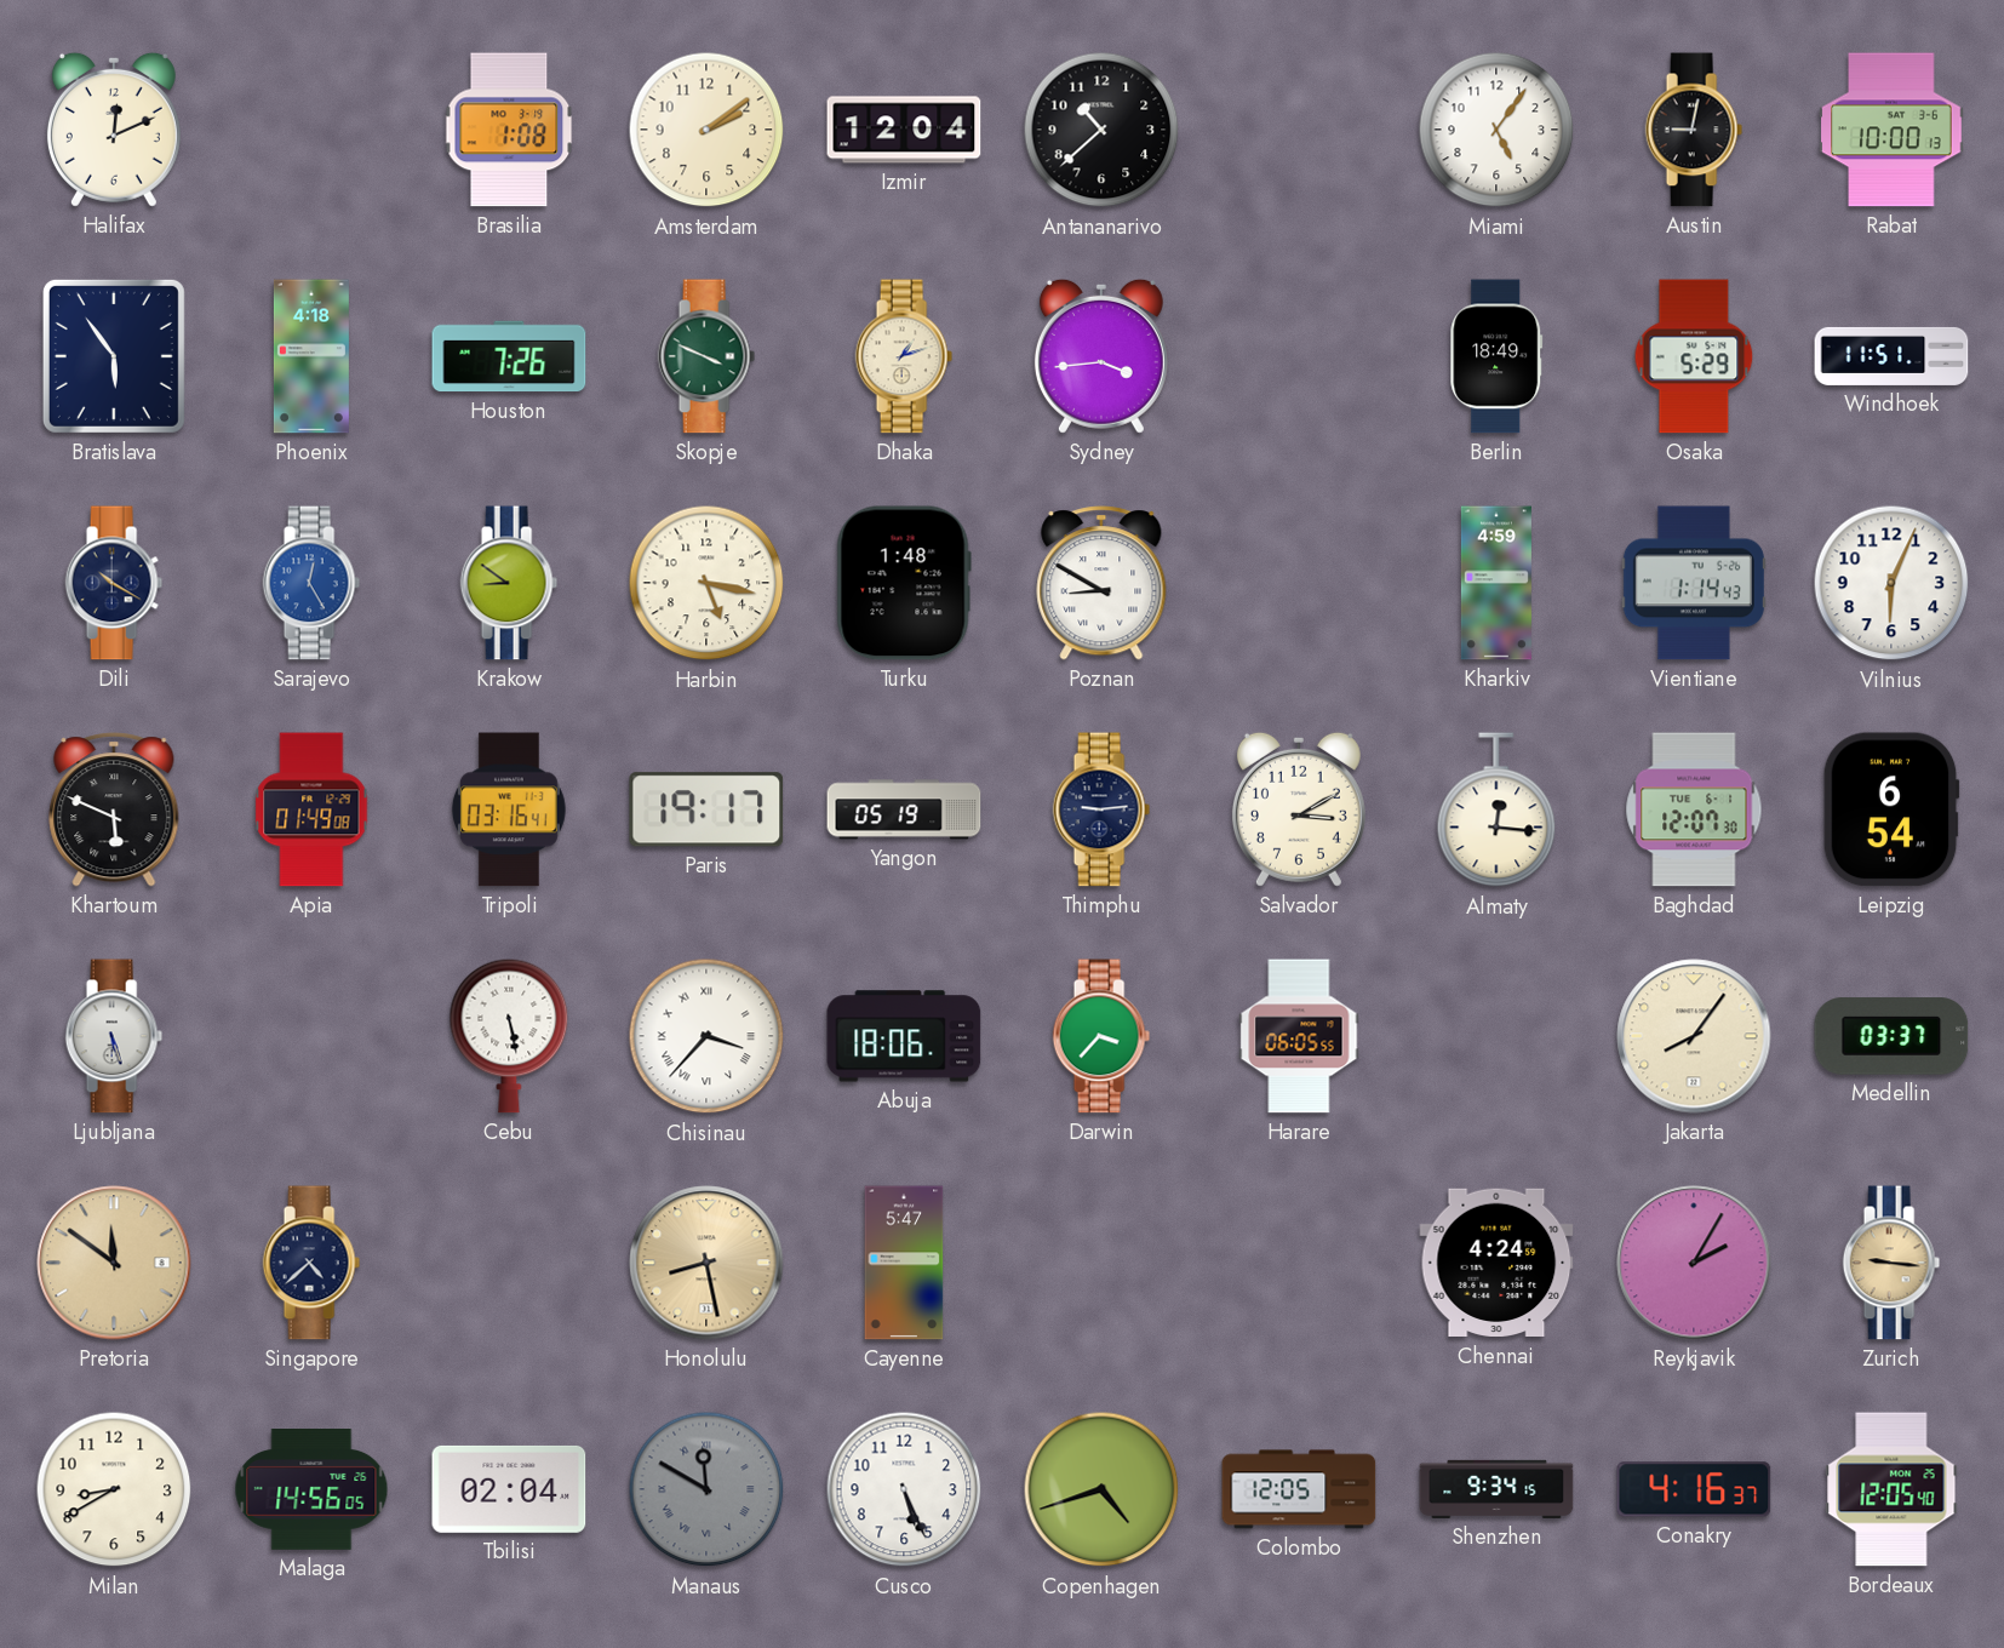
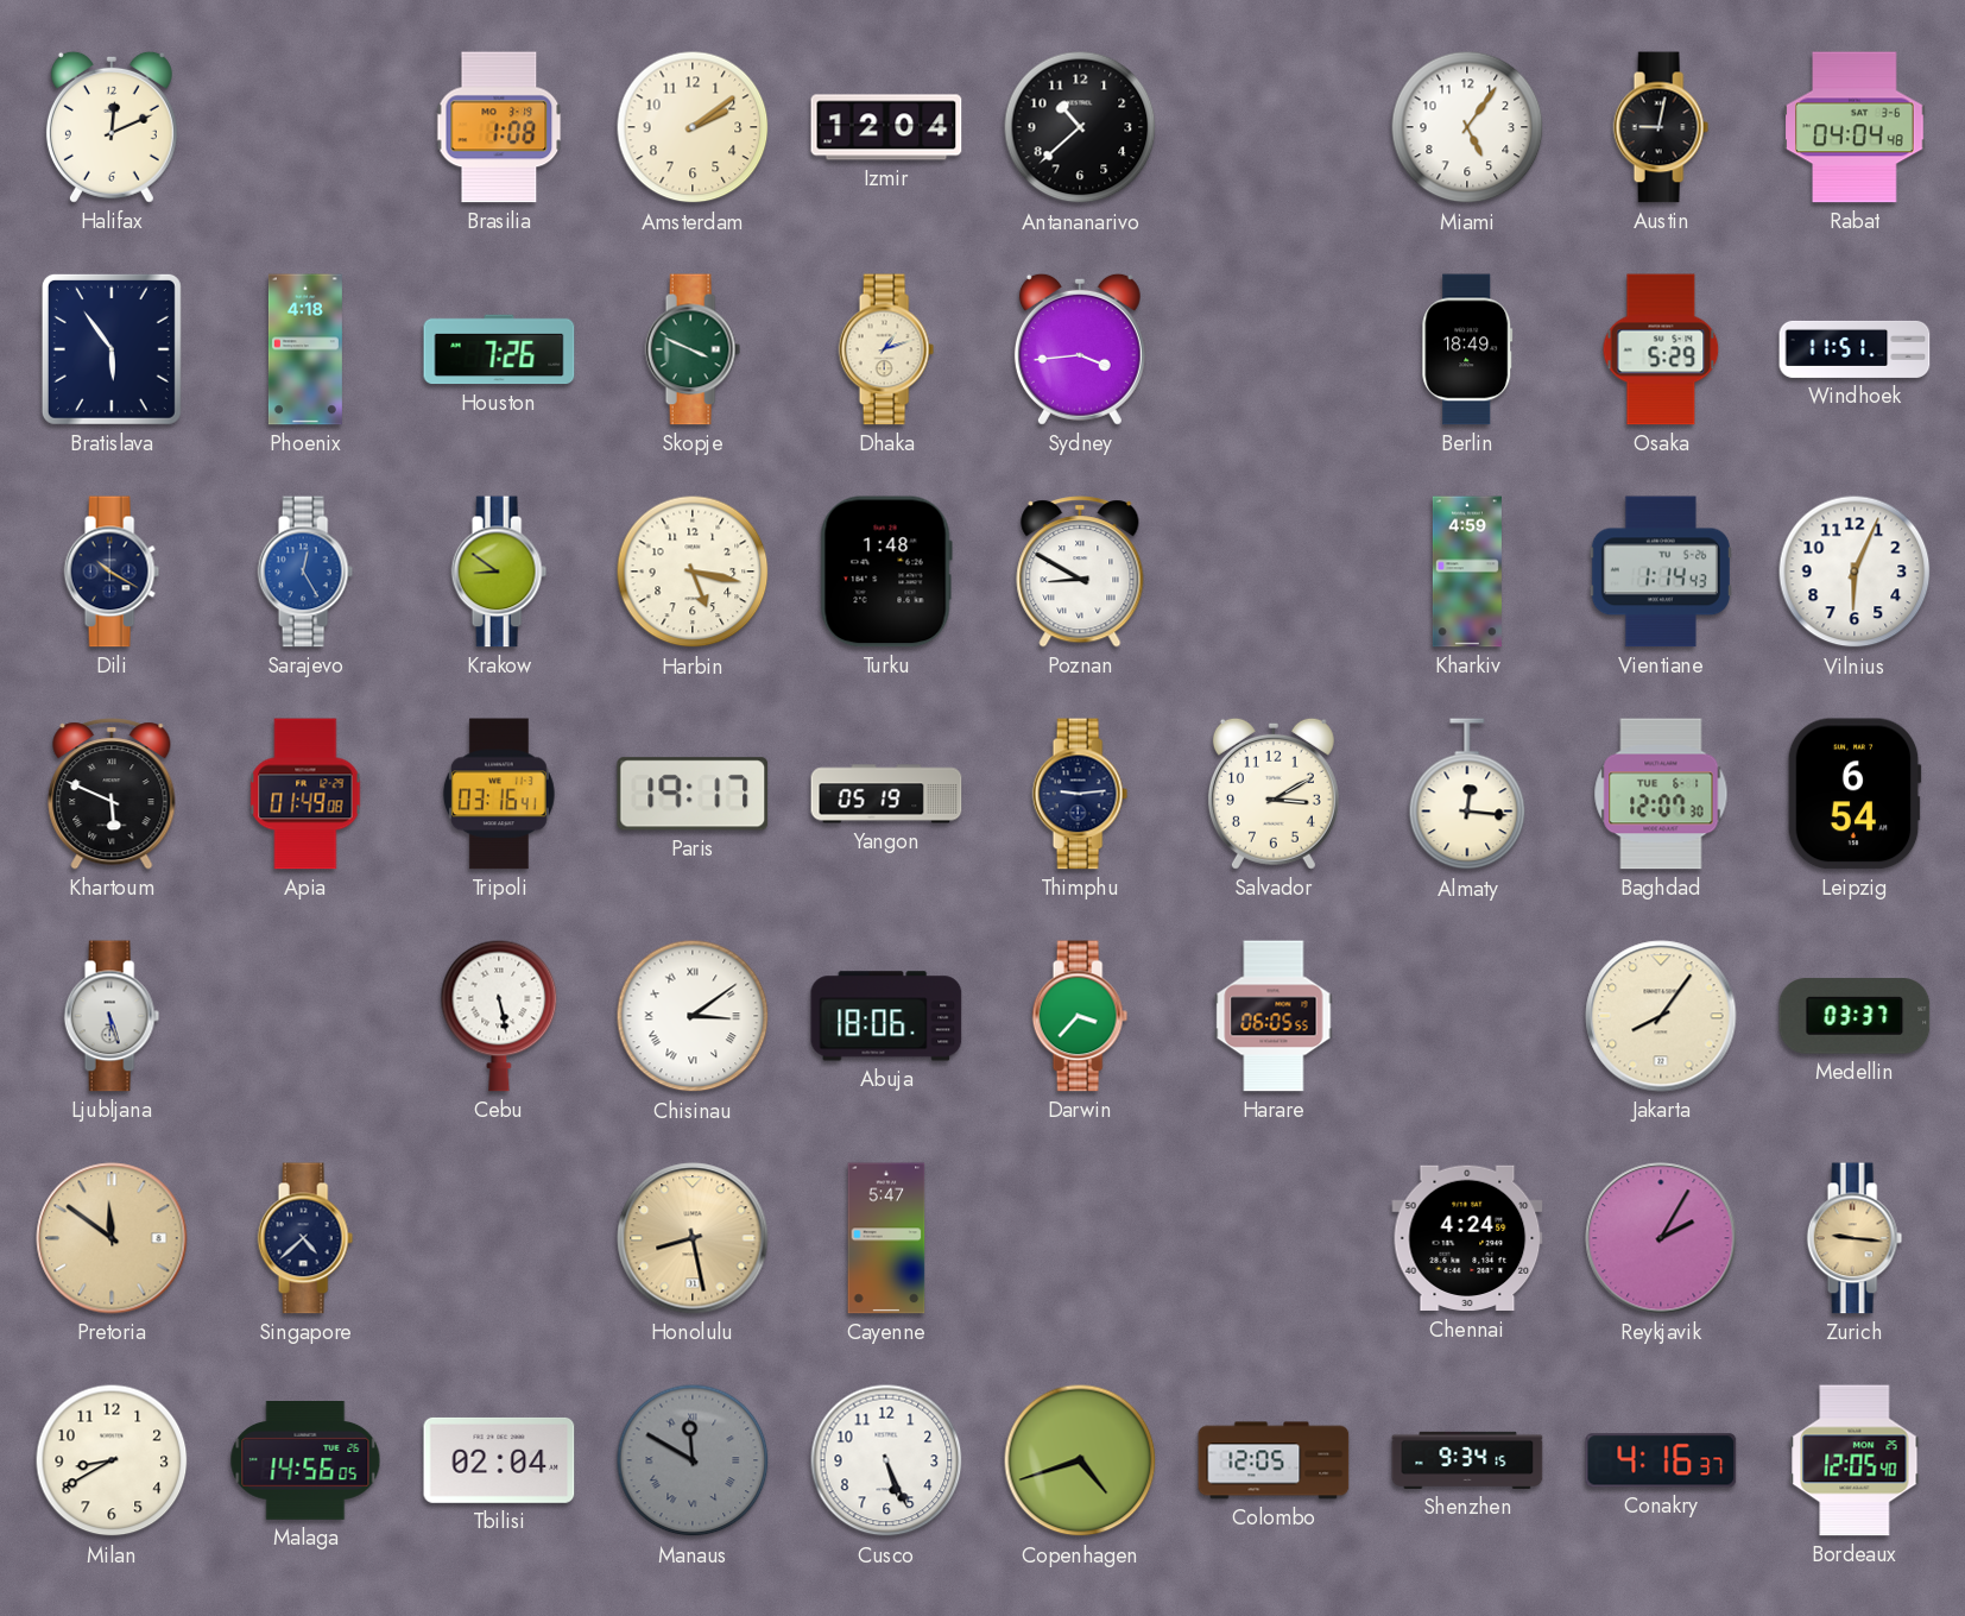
Rabat: 10:00 -> 04:04
Chisinau: 3:37 -> 3:09
